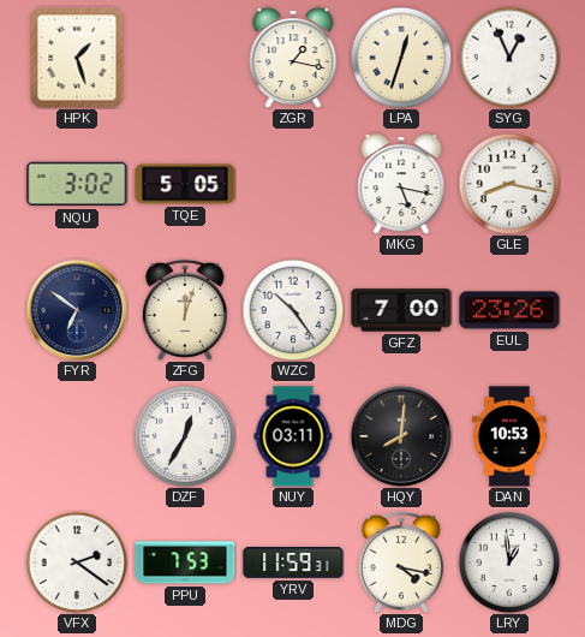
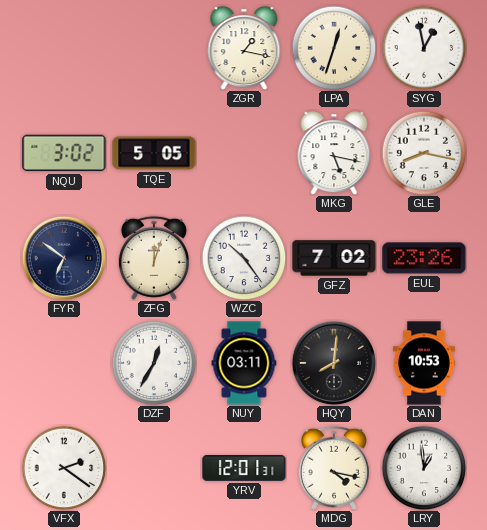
HPK: 1:27 -> none
SYG: 12:56 -> 12:58
GFZ: 7:00 -> 7:02
PPU: 7:53 -> none
YRV: 11:59 -> 12:01
